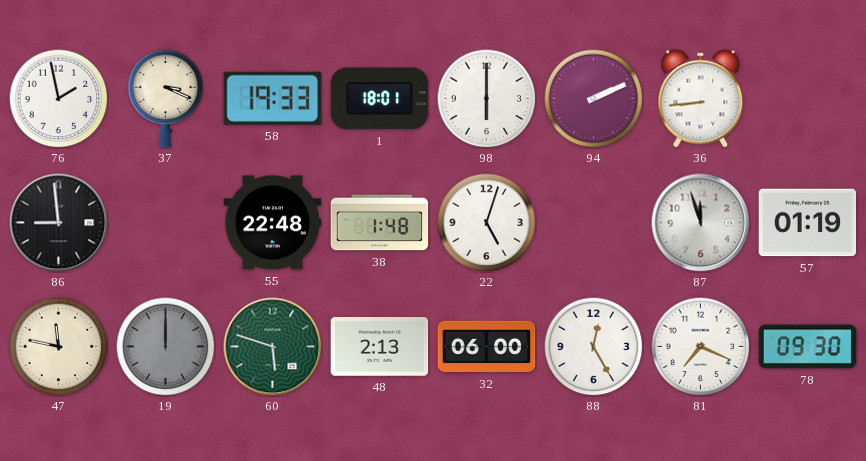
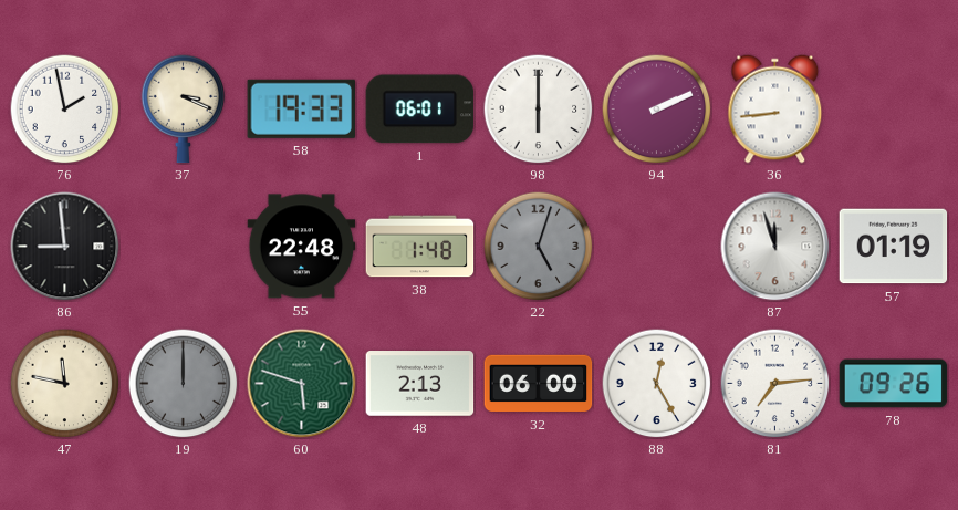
1: 18:01 -> 06:01
22 dial: white -> grey
81: 7:19 -> 7:14
78: 09:30 -> 09:26
